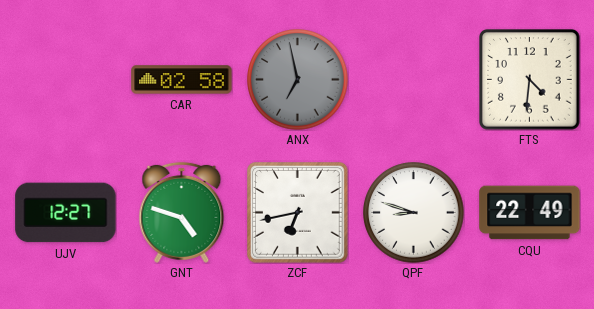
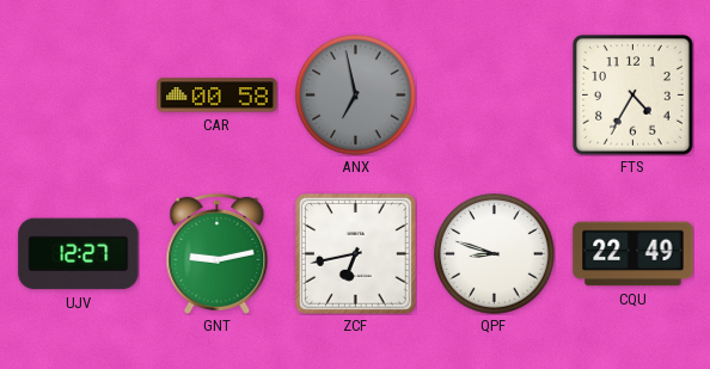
CAR: 02:58 -> 00:58
FTS: 4:31 -> 4:35
GNT: 4:48 -> 9:13
